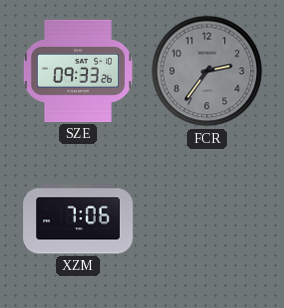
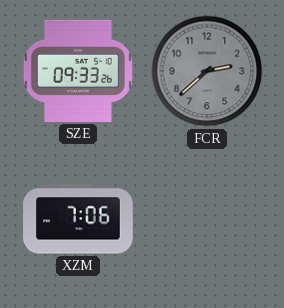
FCR: 2:36 -> 2:38
